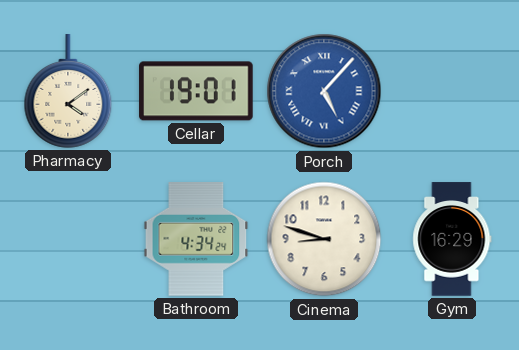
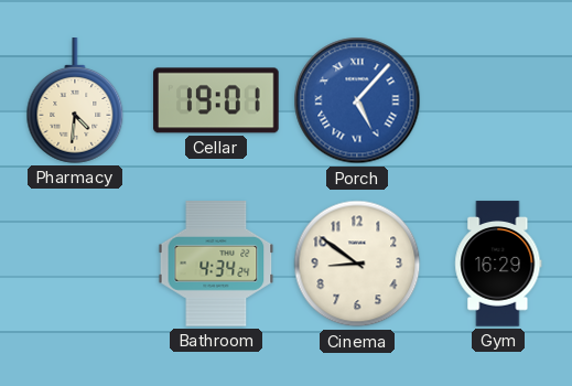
Pharmacy: 4:09 -> 4:31
Cinema: 8:48 -> 8:51
